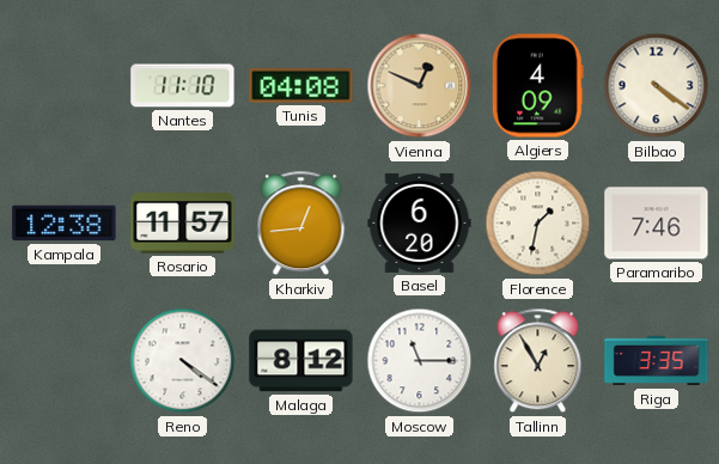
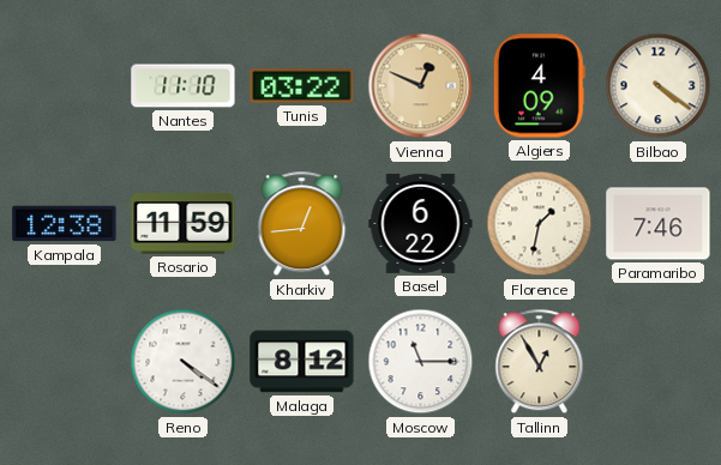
Tunis: 04:08 -> 03:22
Rosario: 11:57 -> 11:59
Basel: 6:20 -> 6:22
Riga: 3:35 -> none
